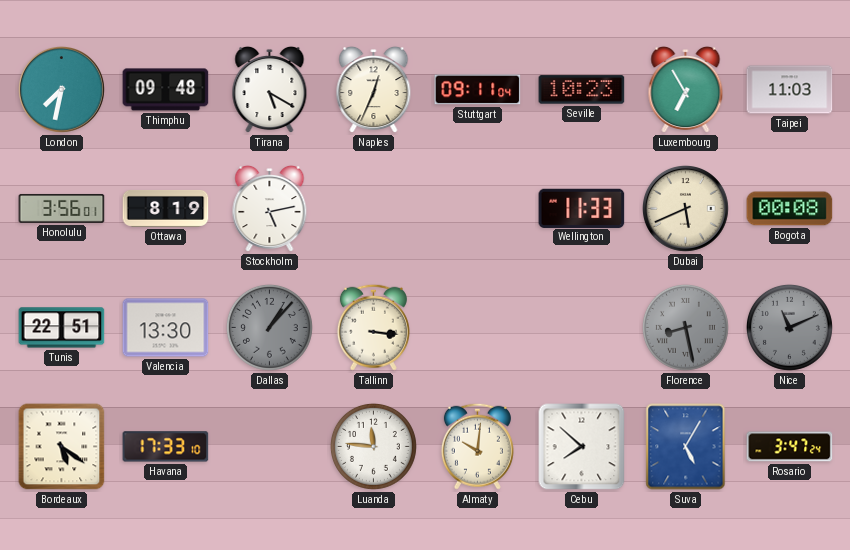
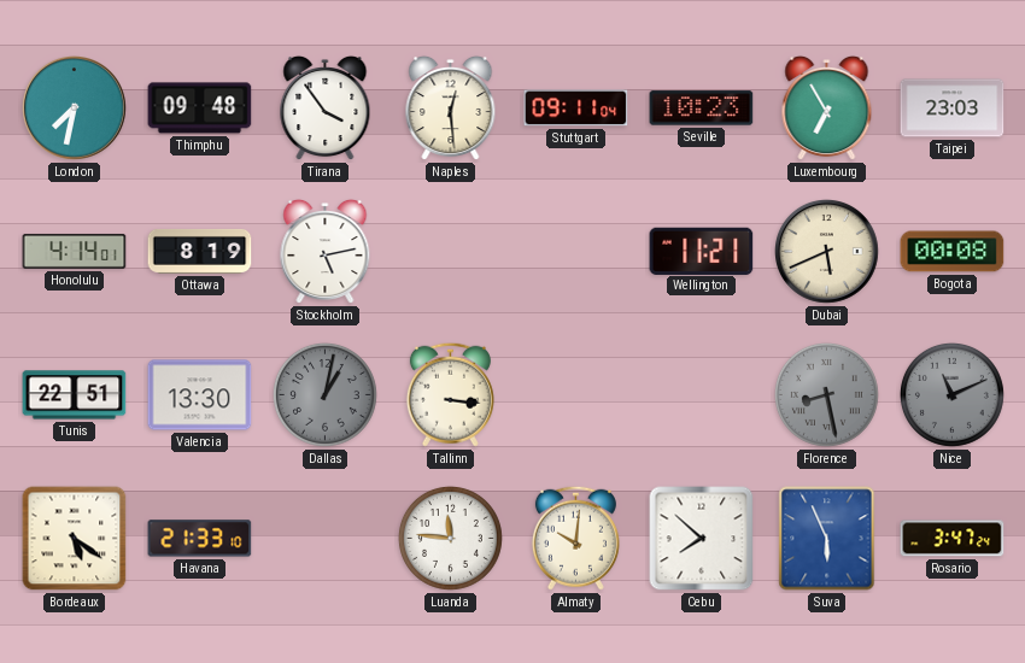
Tirana: 5:20 -> 3:54
Naples: 12:34 -> 12:29
Taipei: 11:03 -> 23:03
Honolulu: 3:56 -> 4:14
Wellington: 11:33 -> 11:21
Dallas: 1:07 -> 1:02
Havana: 17:33 -> 21:33
Suva: 5:05 -> 5:56
